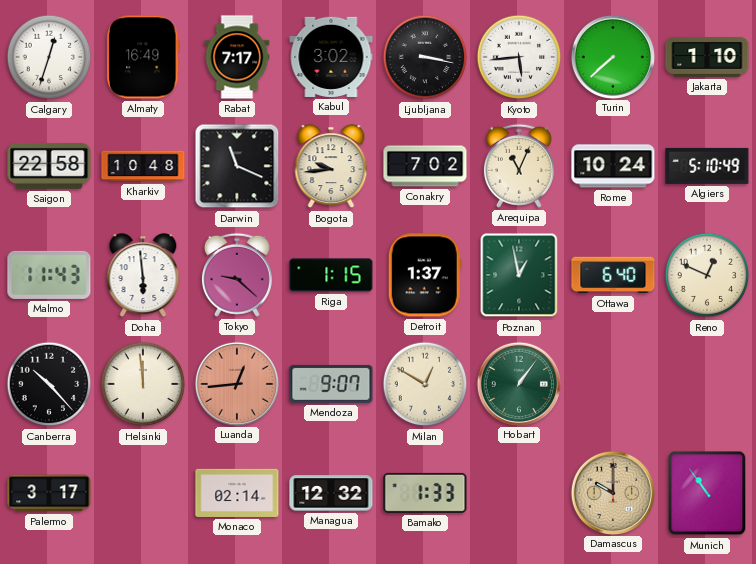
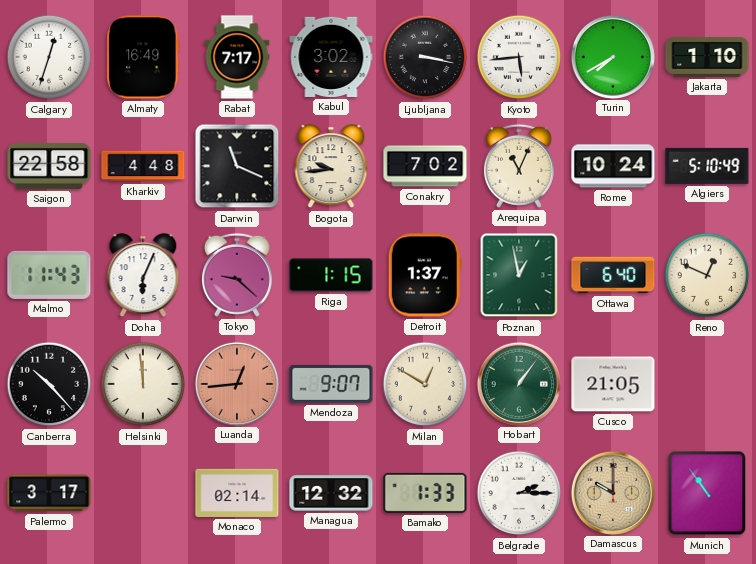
Turin: 7:38 -> 7:40
Kharkiv: 10:48 -> 4:48
Doha: 5:59 -> 6:04
Cusco: none -> 21:05
Belgrade: none -> 2:15
